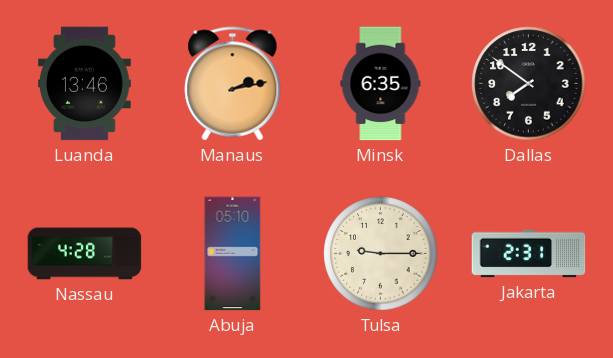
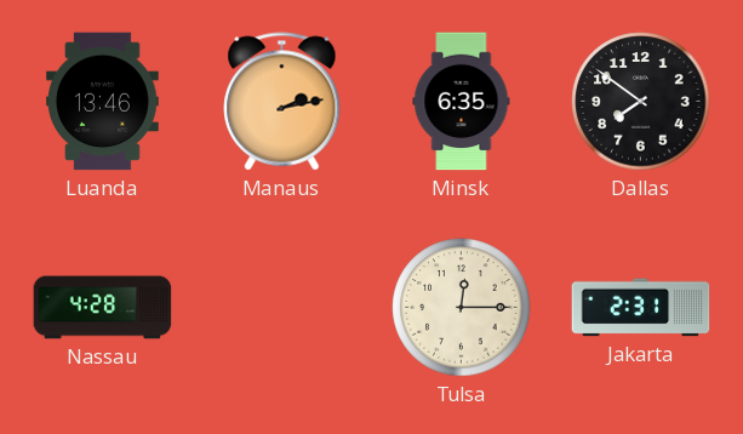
Abuja: 05:10 -> none
Tulsa: 9:15 -> 12:15
